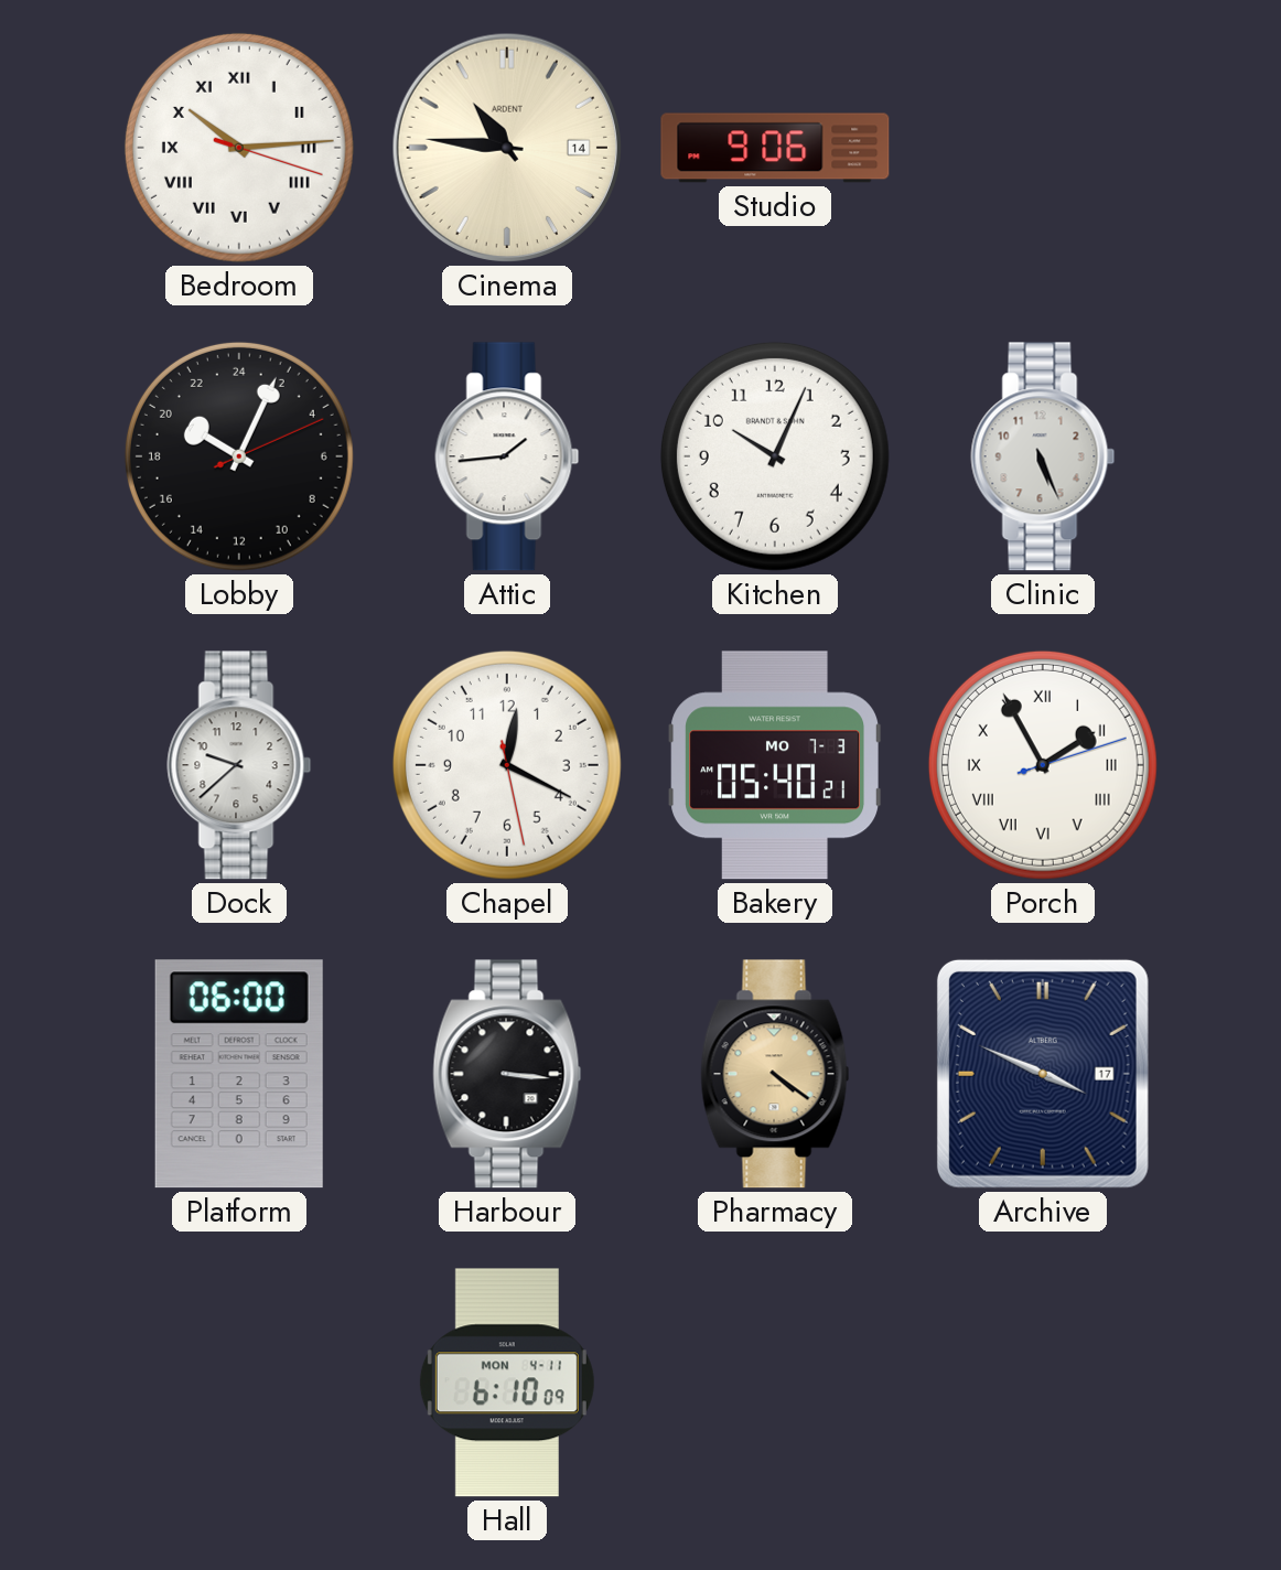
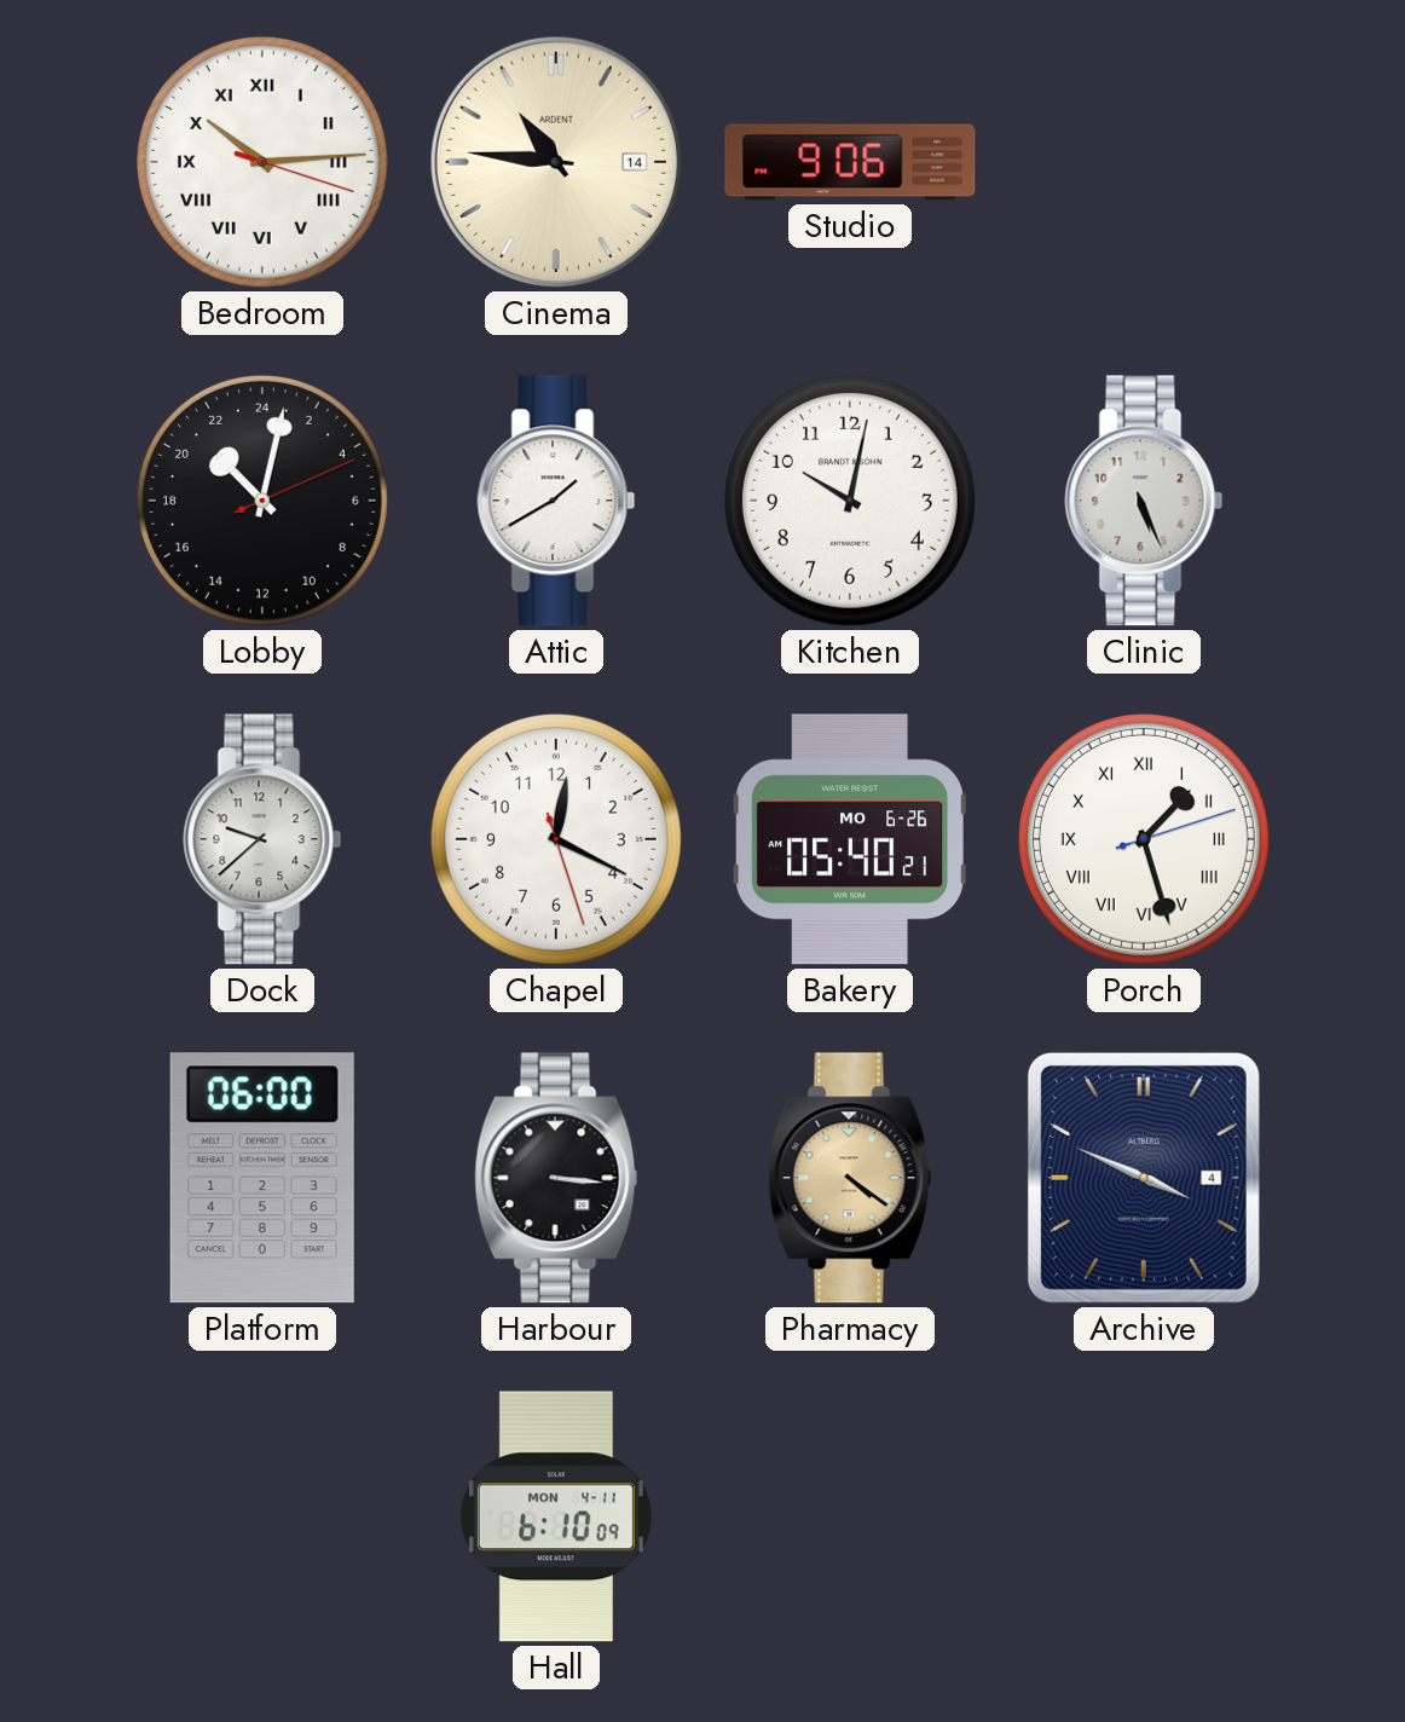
Lobby: 20:04 -> 21:02
Attic: 1:44 -> 1:40
Kitchen: 10:04 -> 10:02
Chapel: 12:19:28 -> 12:19:27
Bakery date: MO 7-3 -> MO 6-26
Porch: 1:55 -> 1:27
Archive date: 17 -> 4
